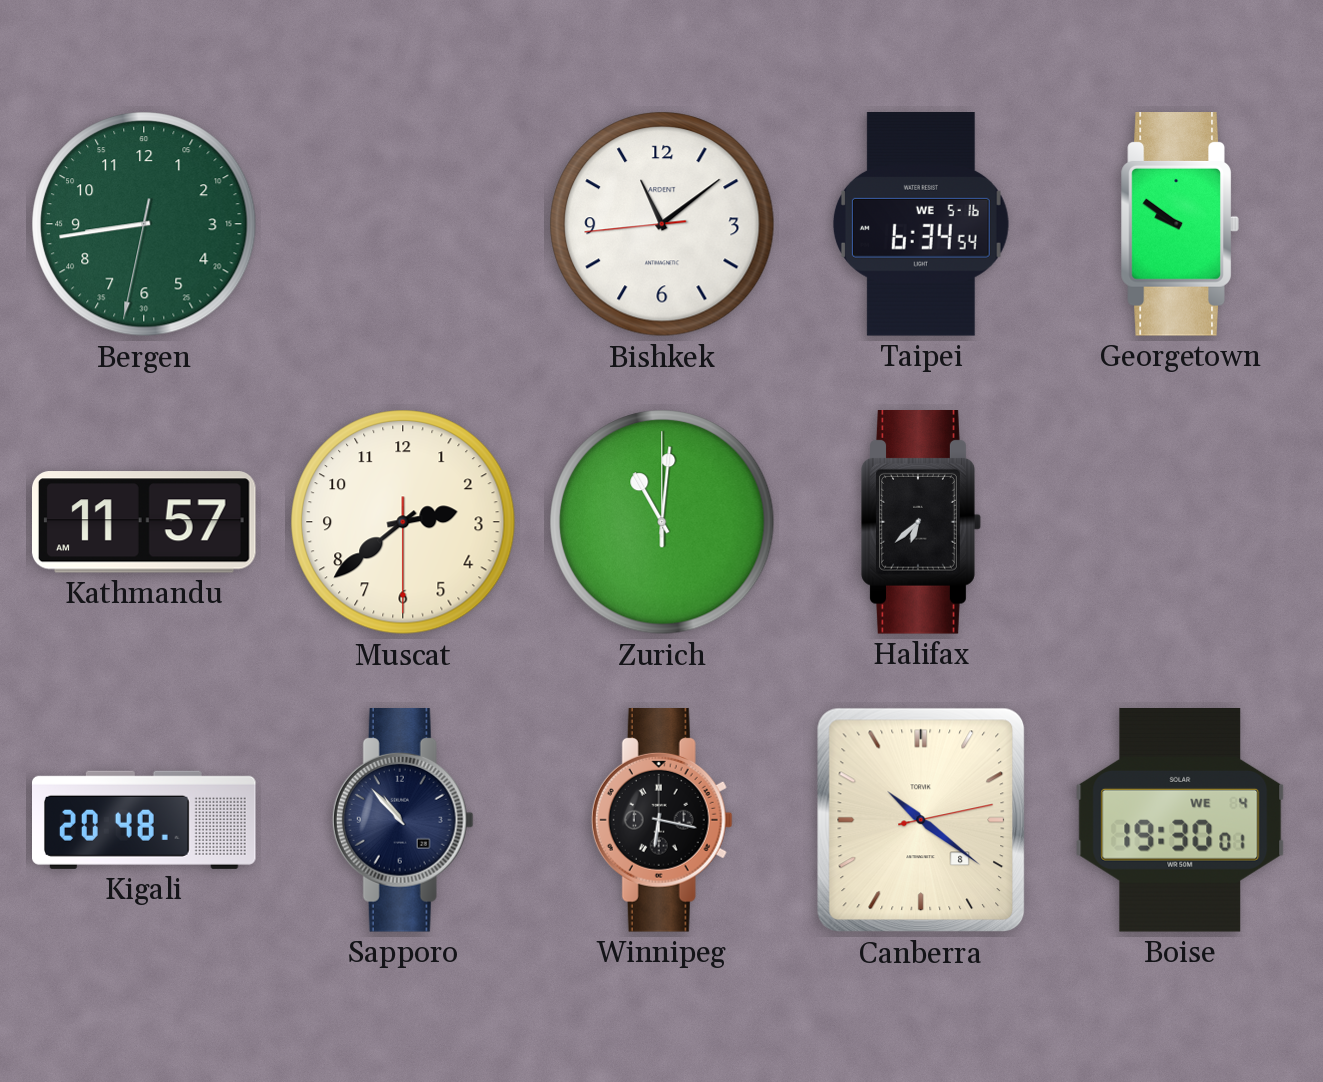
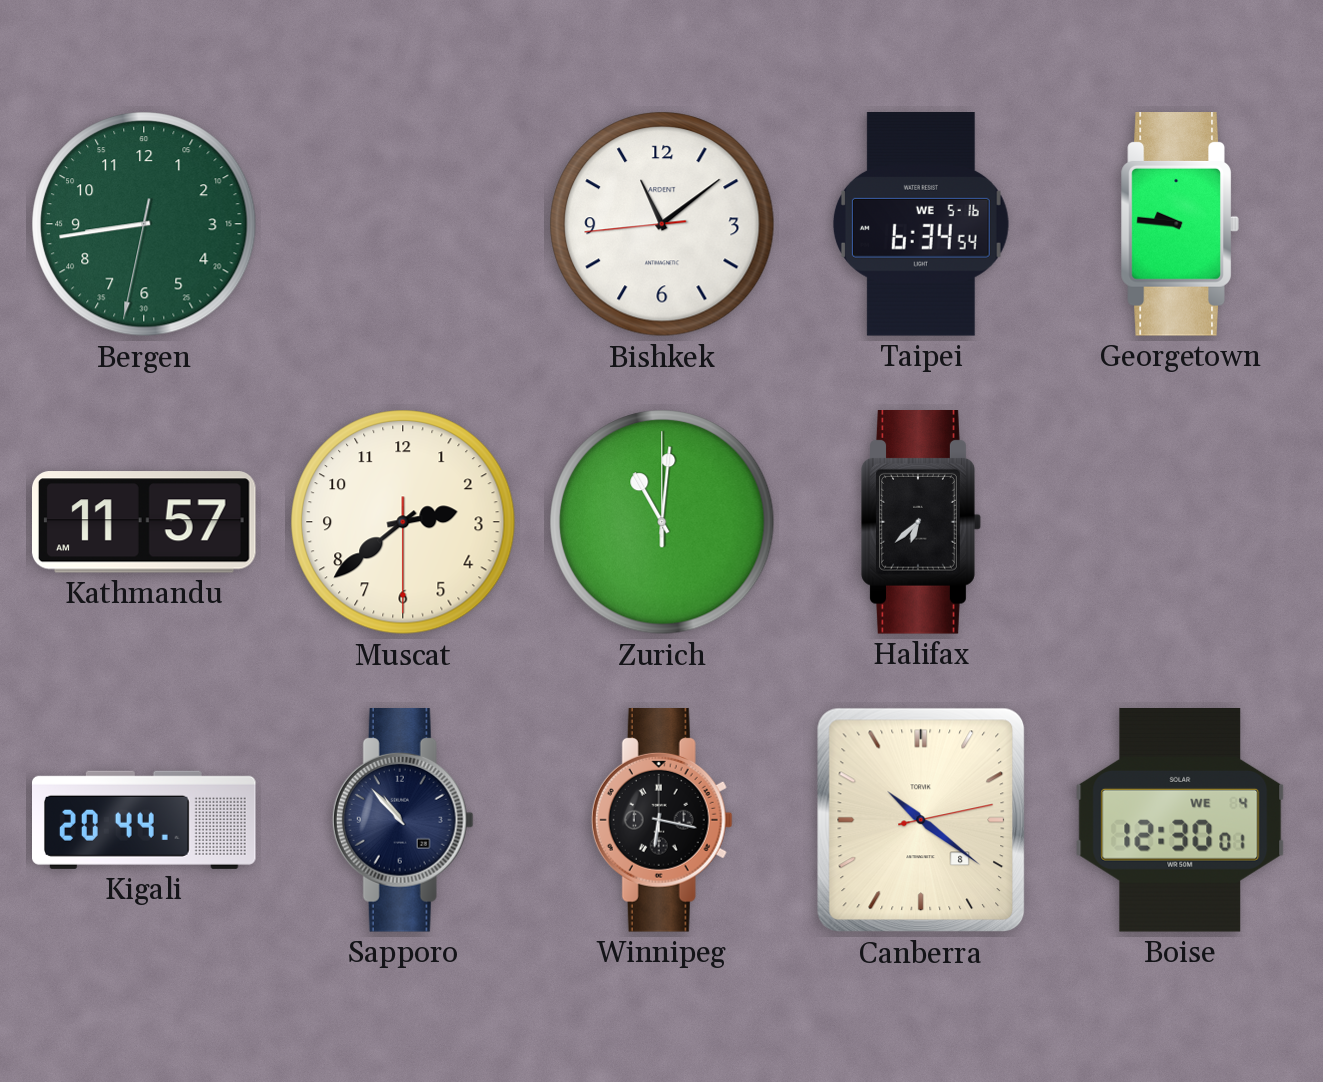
Georgetown: 9:51 -> 9:46
Kigali: 20:48 -> 20:44
Boise: 19:30 -> 12:30
